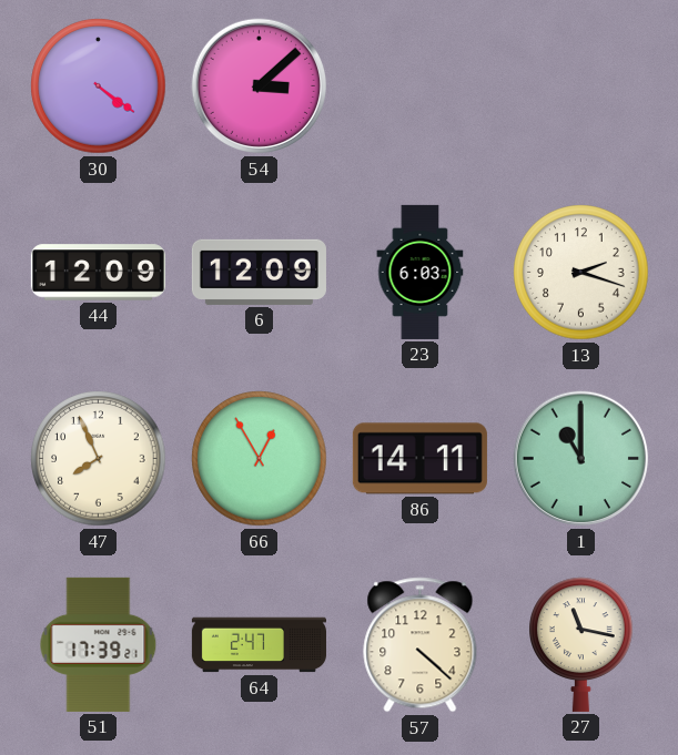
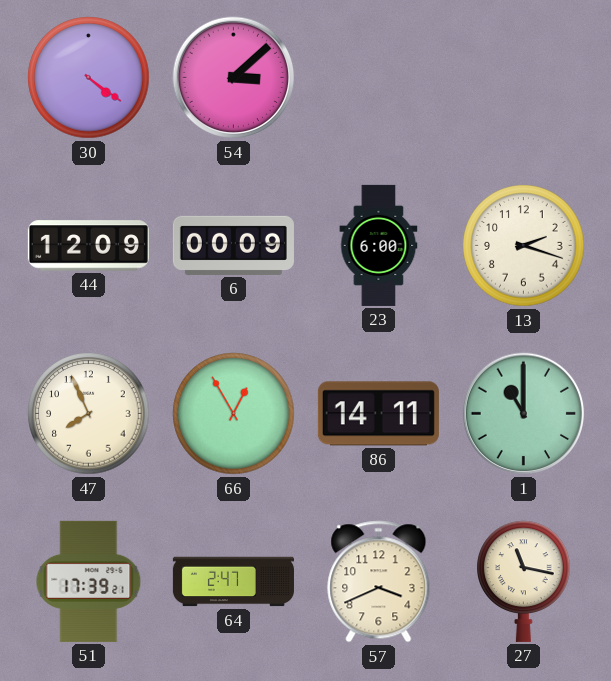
6: 12:09 -> 00:09
23: 6:03 -> 6:00
57: 4:22 -> 3:41
